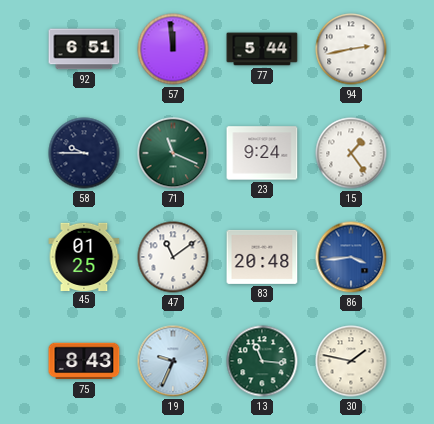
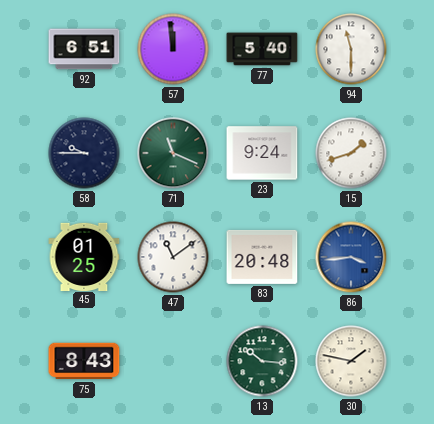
77: 5:44 -> 5:40
94: 2:43 -> 11:30
15: 1:24 -> 1:42
19: 9:34 -> none
13: 11:16 -> 10:16
